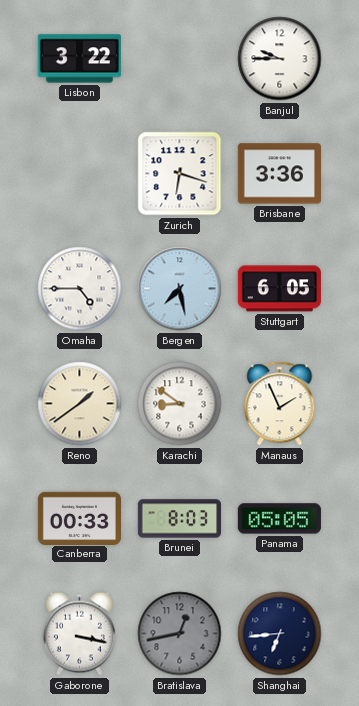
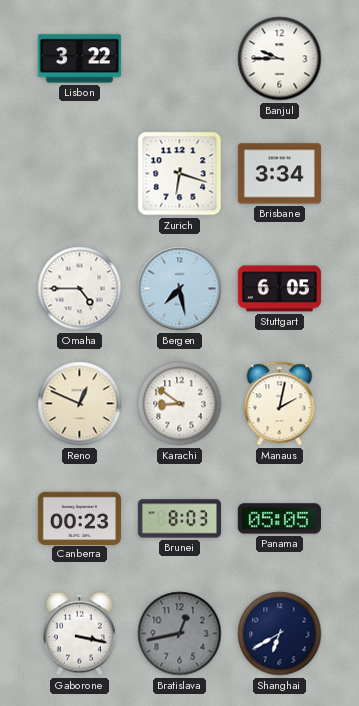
Brisbane: 3:36 -> 3:34
Reno: 1:39 -> 12:49
Manaus: 1:56 -> 2:02
Canberra: 00:33 -> 00:23
Shanghai: 6:44 -> 6:40
